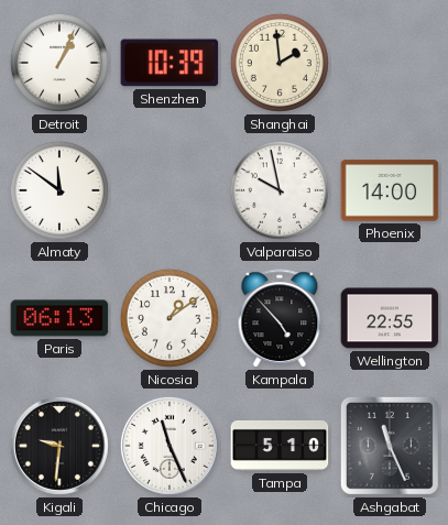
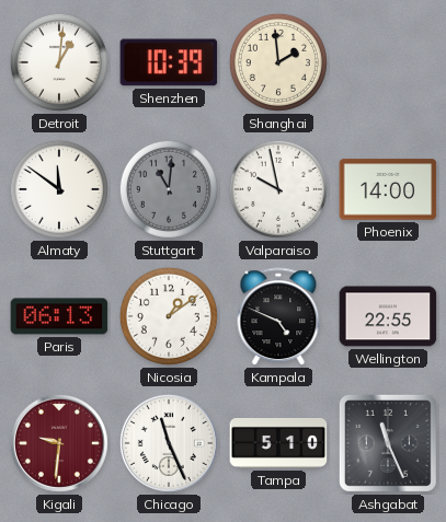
Detroit: 1:04 -> 1:01
Stuttgart: none -> 11:01
Kampala: 4:53 -> 4:49
Kigali dial: black -> burgundy
